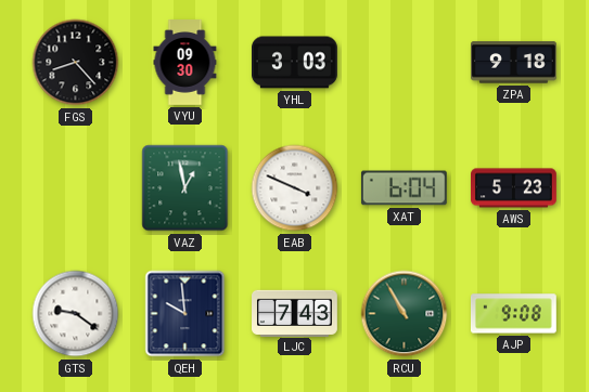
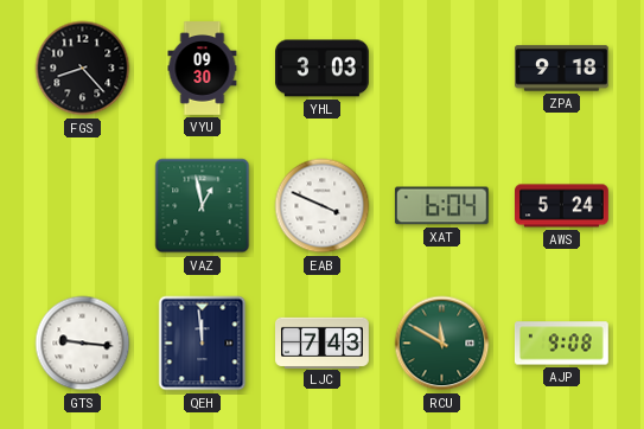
AWS: 5:23 -> 5:24
GTS: 9:21 -> 9:16
QEH: 9:59 -> 11:59
RCU: 10:55 -> 11:50
